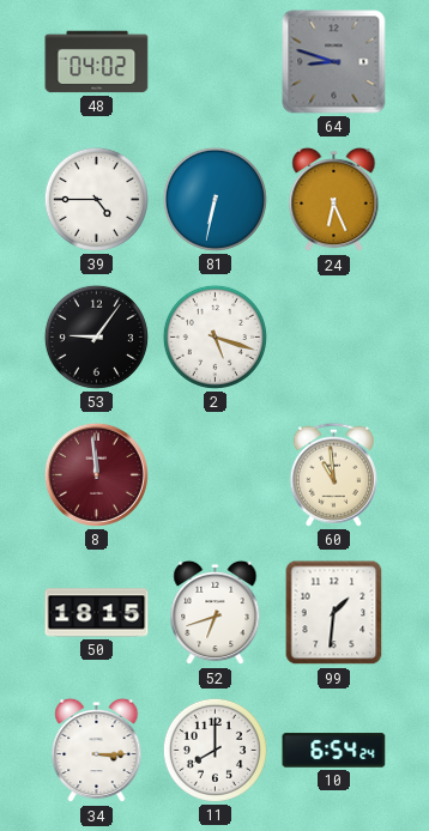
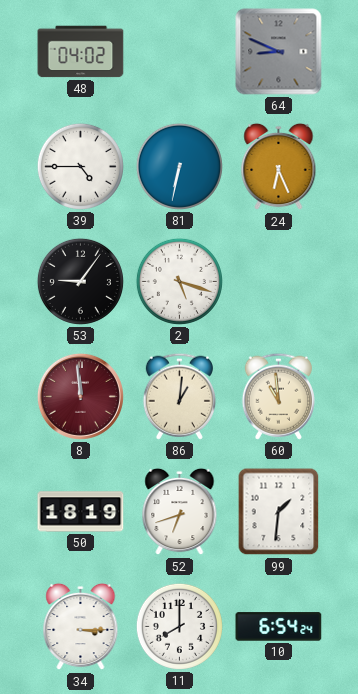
64: 8:48 -> 8:49
86: none -> 1:01
50: 18:15 -> 18:19
